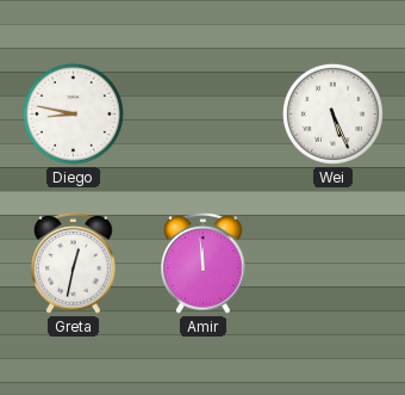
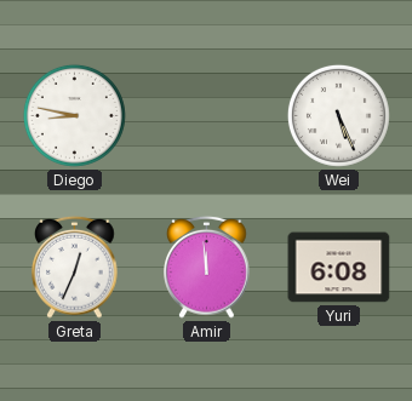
Greta: 12:32 -> 12:34
Yuri: none -> 6:08
